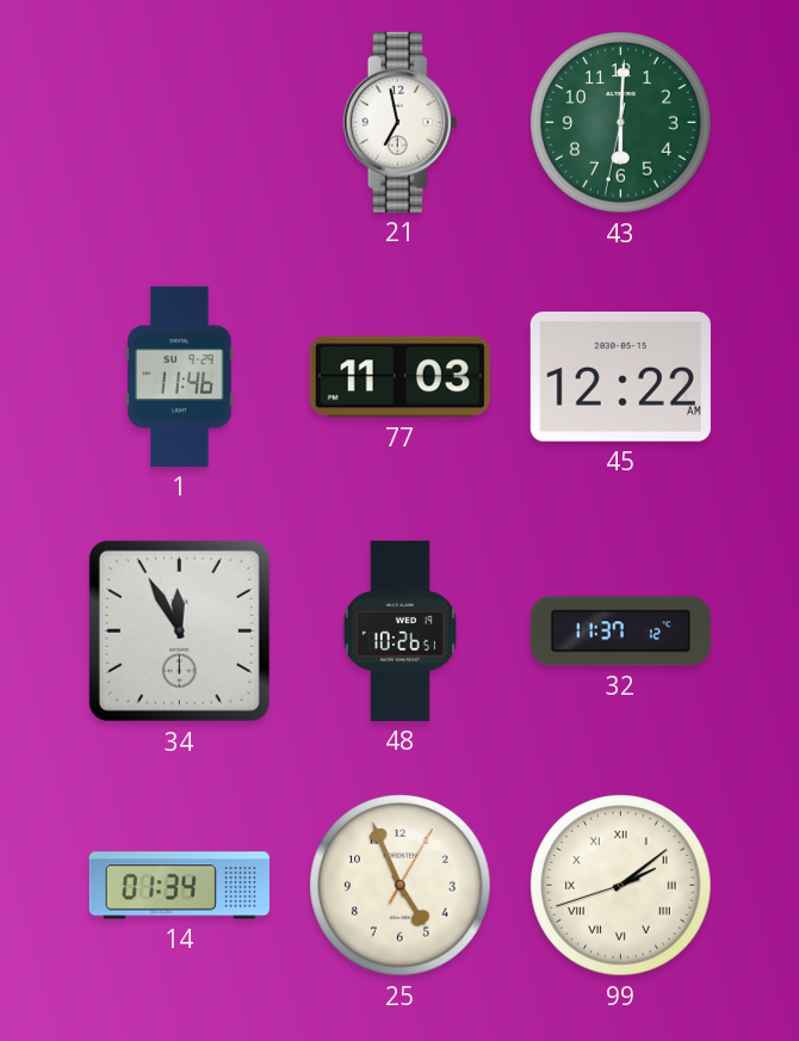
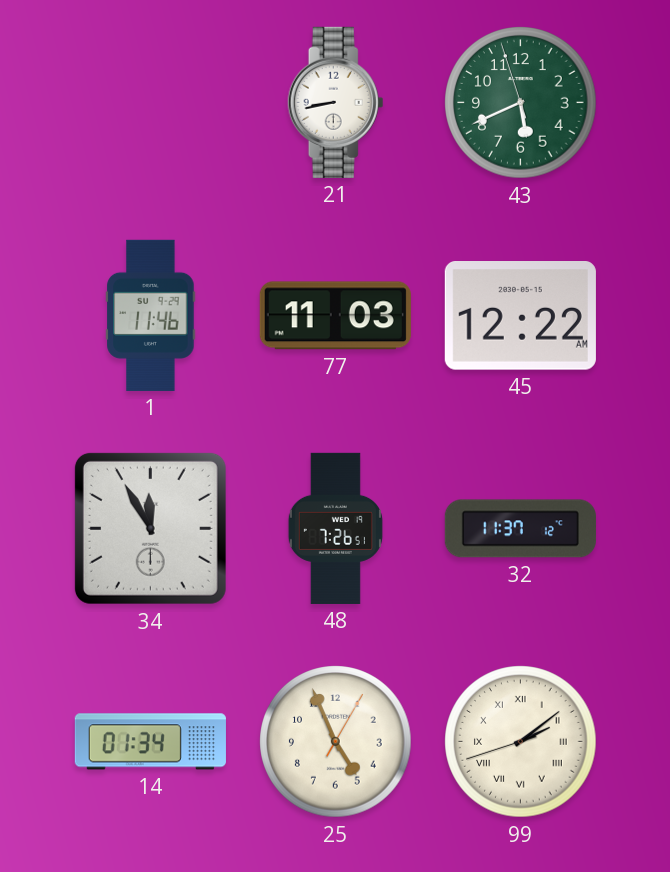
21: 6:58 -> 8:43
43: 6:00 -> 5:40
48: 10:26 -> 7:26
